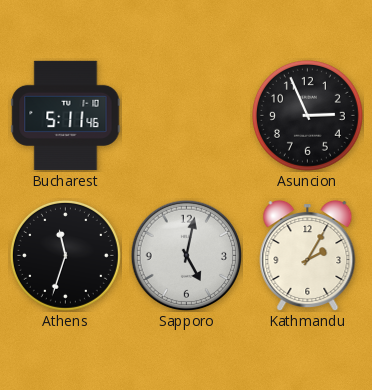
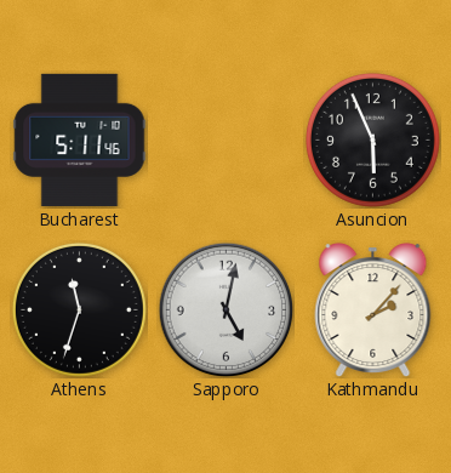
Asuncion: 2:56 -> 5:56
Kathmandu: 2:05 -> 2:07
